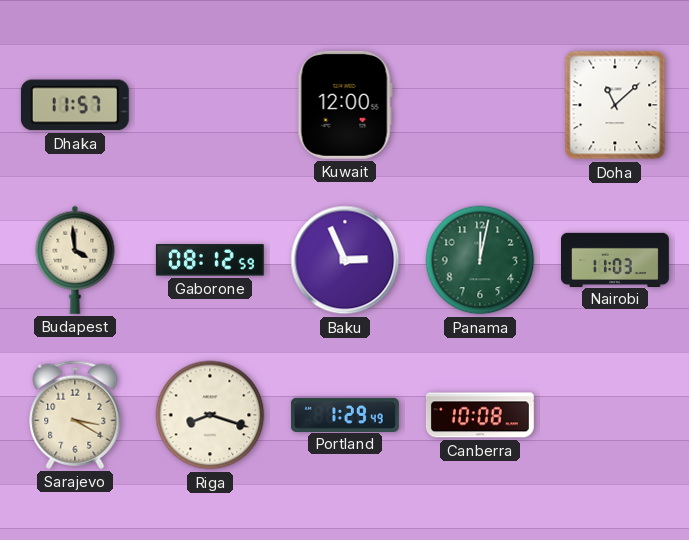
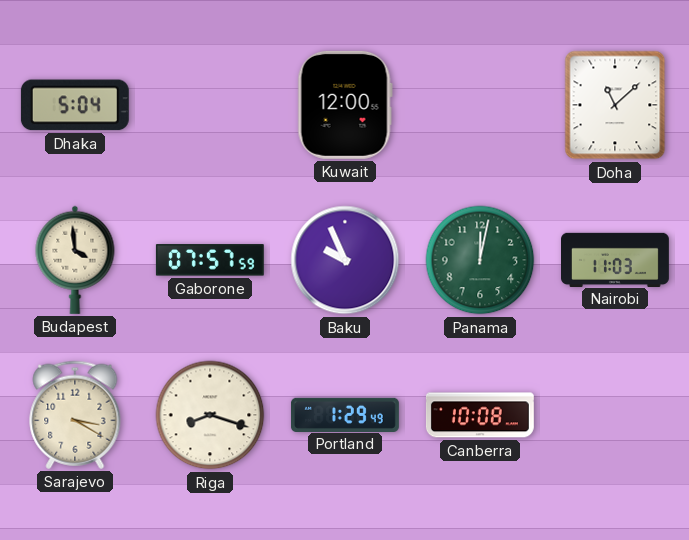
Dhaka: 11:57 -> 5:04
Gaborone: 08:12 -> 07:57
Baku: 2:56 -> 9:56
